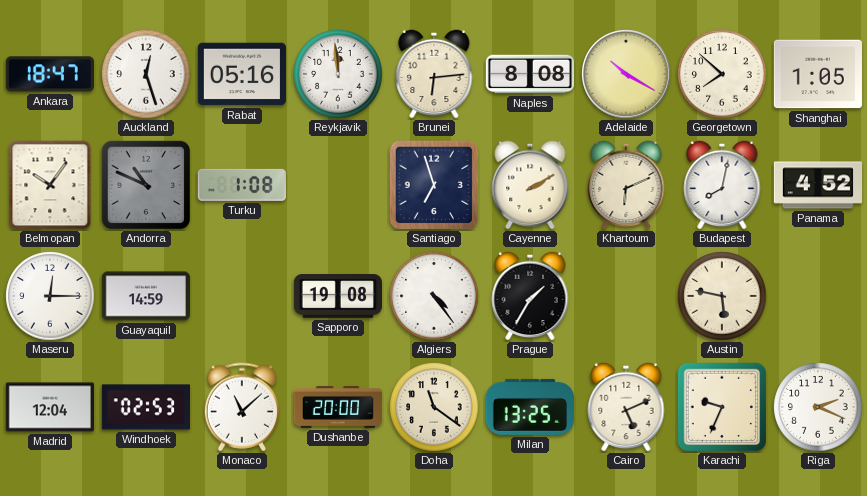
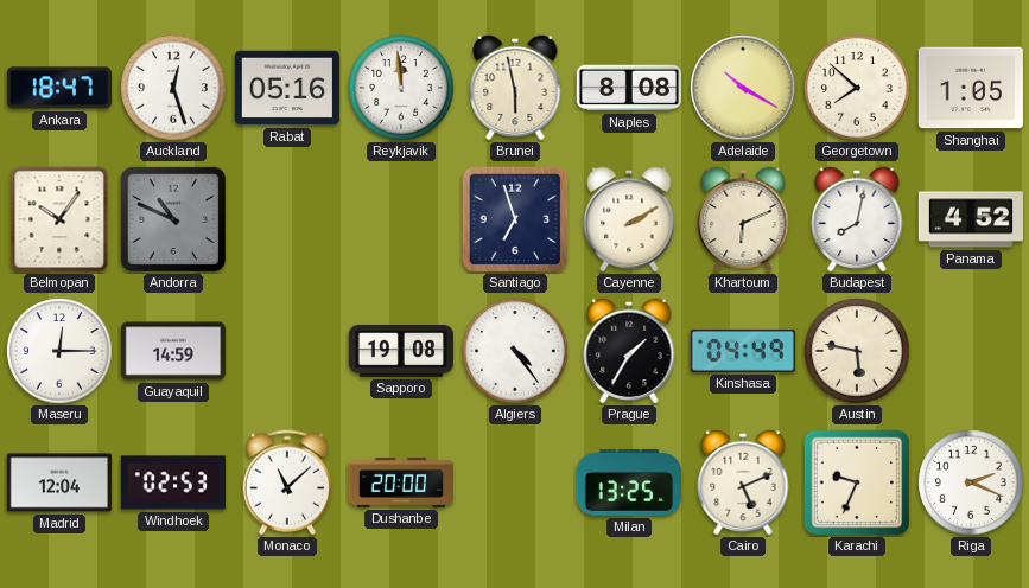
Brunei: 6:14 -> 5:58
Turku: 1:08 -> none
Kinshasa: none -> 04:49
Doha: 11:21 -> none
